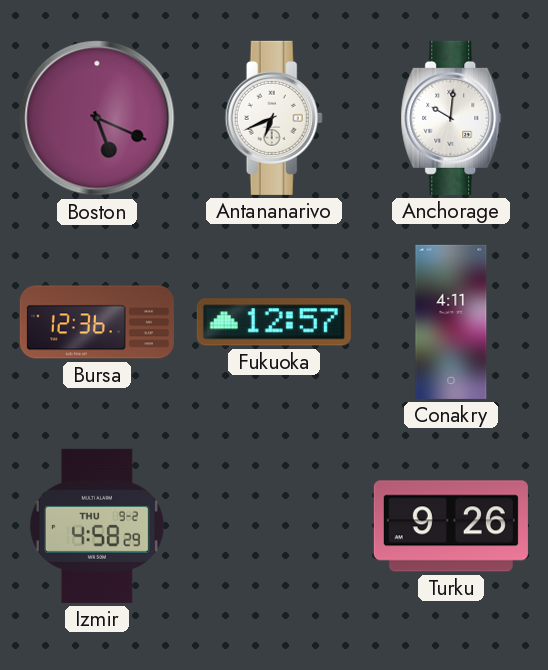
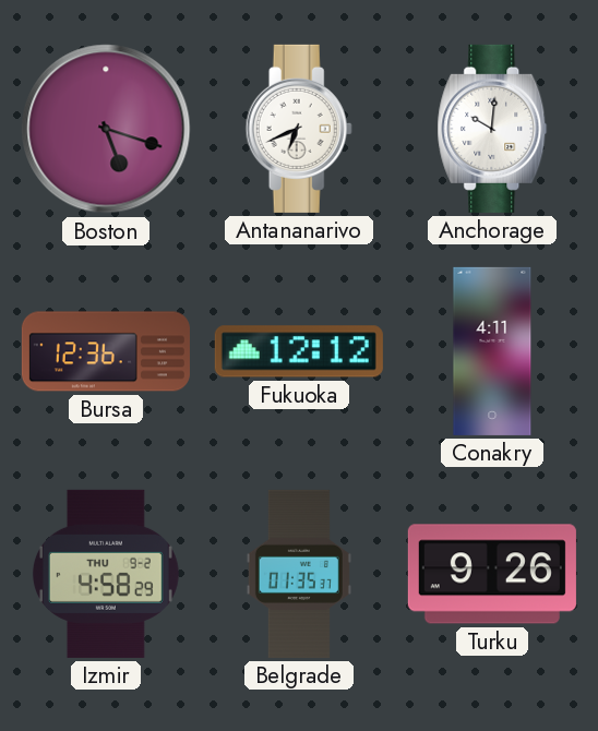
Boston: 5:19 -> 5:18
Fukuoka: 12:57 -> 12:12
Belgrade: none -> 01:35
